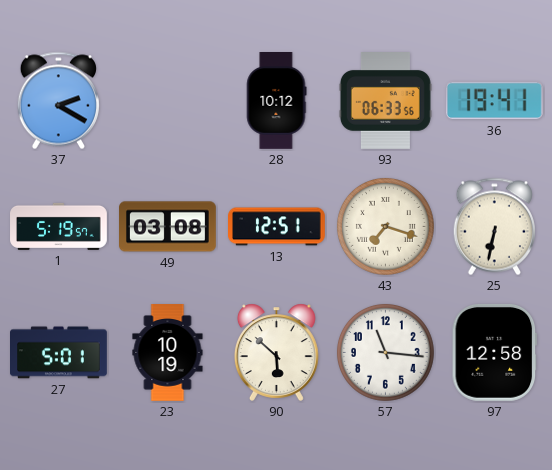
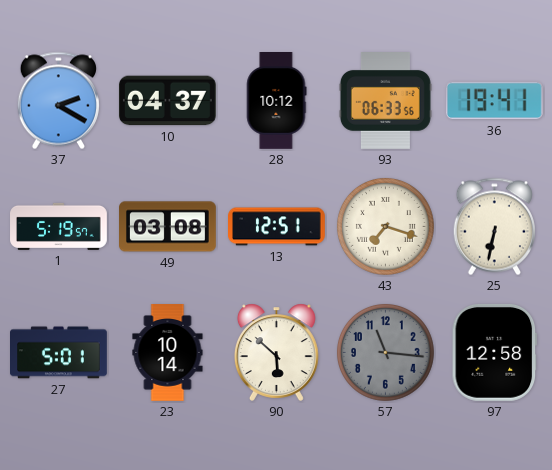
10: none -> 04:37
23: 10:19 -> 10:14
57 dial: white -> grey
